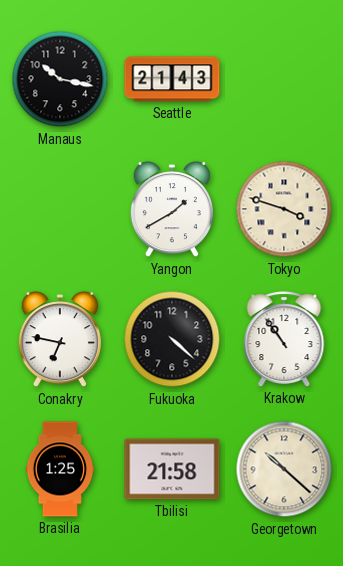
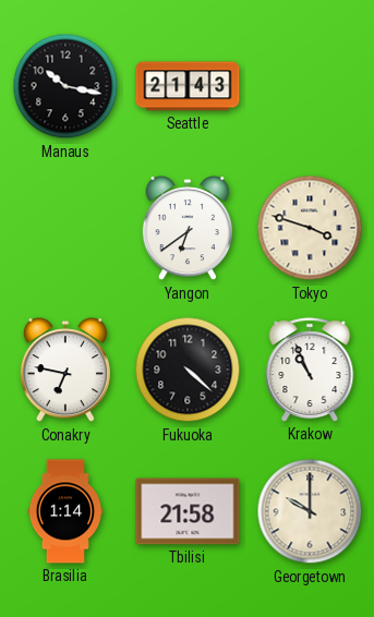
Yangon: 1:40 -> 6:39
Krakow: 10:54 -> 10:56
Brasilia: 1:25 -> 1:14
Georgetown: 10:22 -> 10:00
